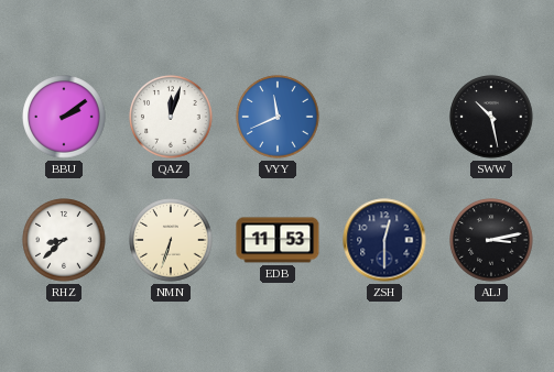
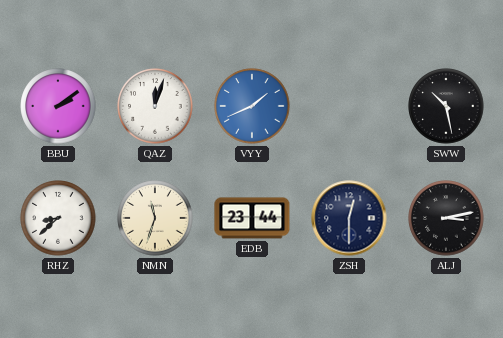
VYY: 11:41 -> 1:41
NMN: 6:33 -> 11:33
EDB: 11:53 -> 23:44
